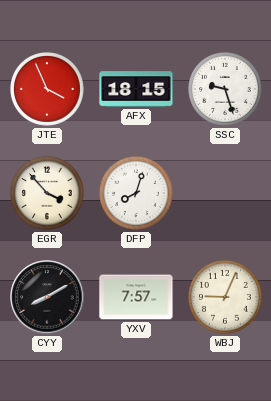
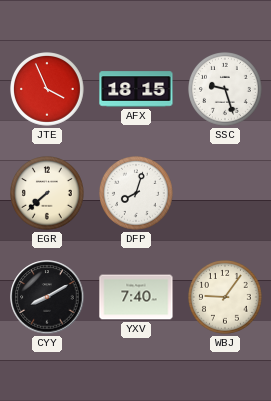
EGR: 3:53 -> 7:38
YXV: 7:57 -> 7:40
WBJ: 9:04 -> 9:06
